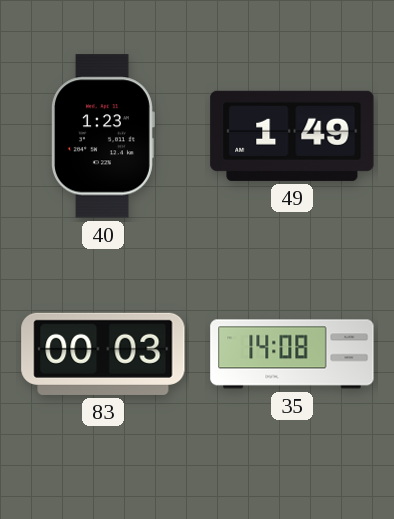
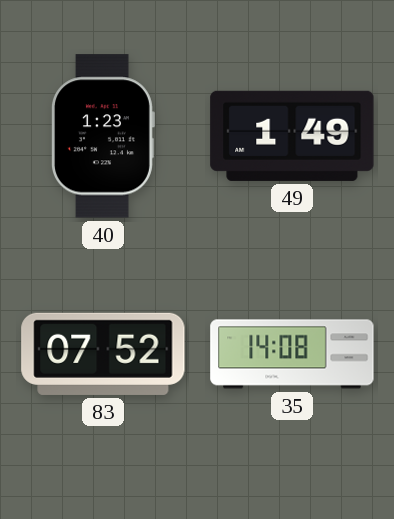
83: 00:03 -> 07:52
